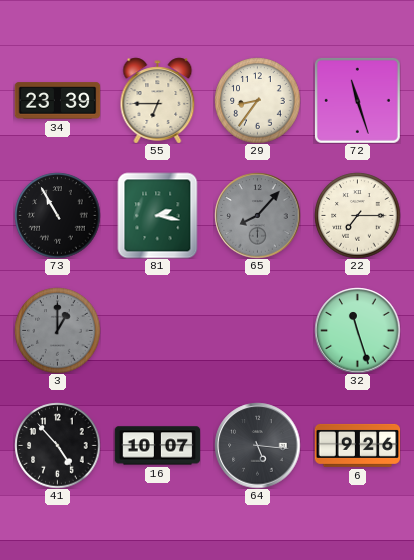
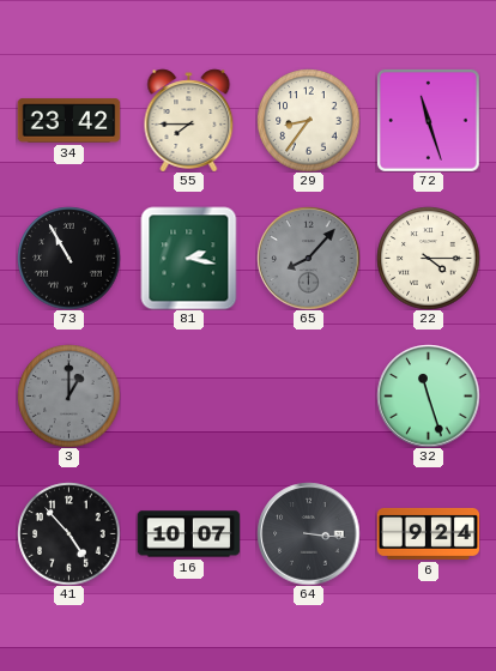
34: 23:39 -> 23:42
55: 6:45 -> 7:45
22: 7:15 -> 4:15
64: 5:16 -> 3:16
6: 9:26 -> 9:24
